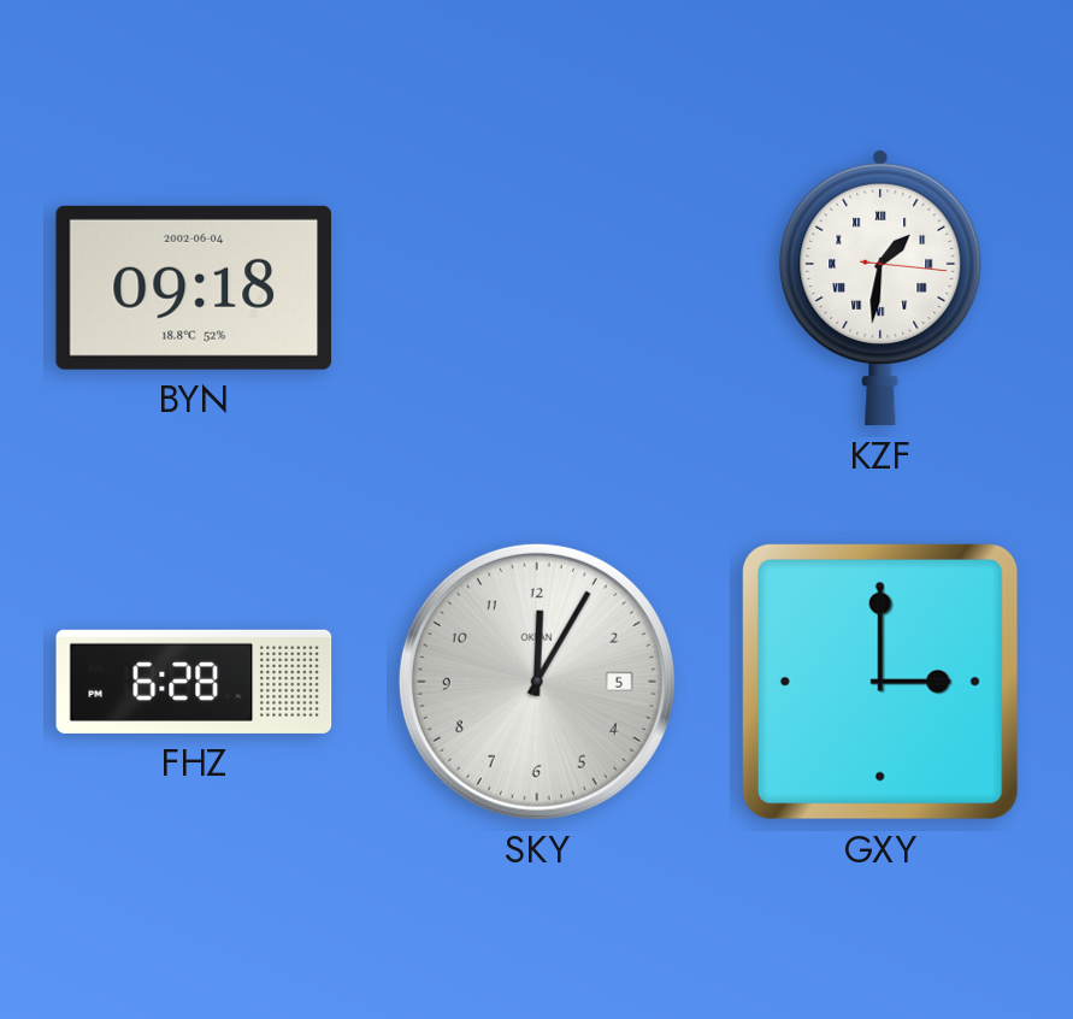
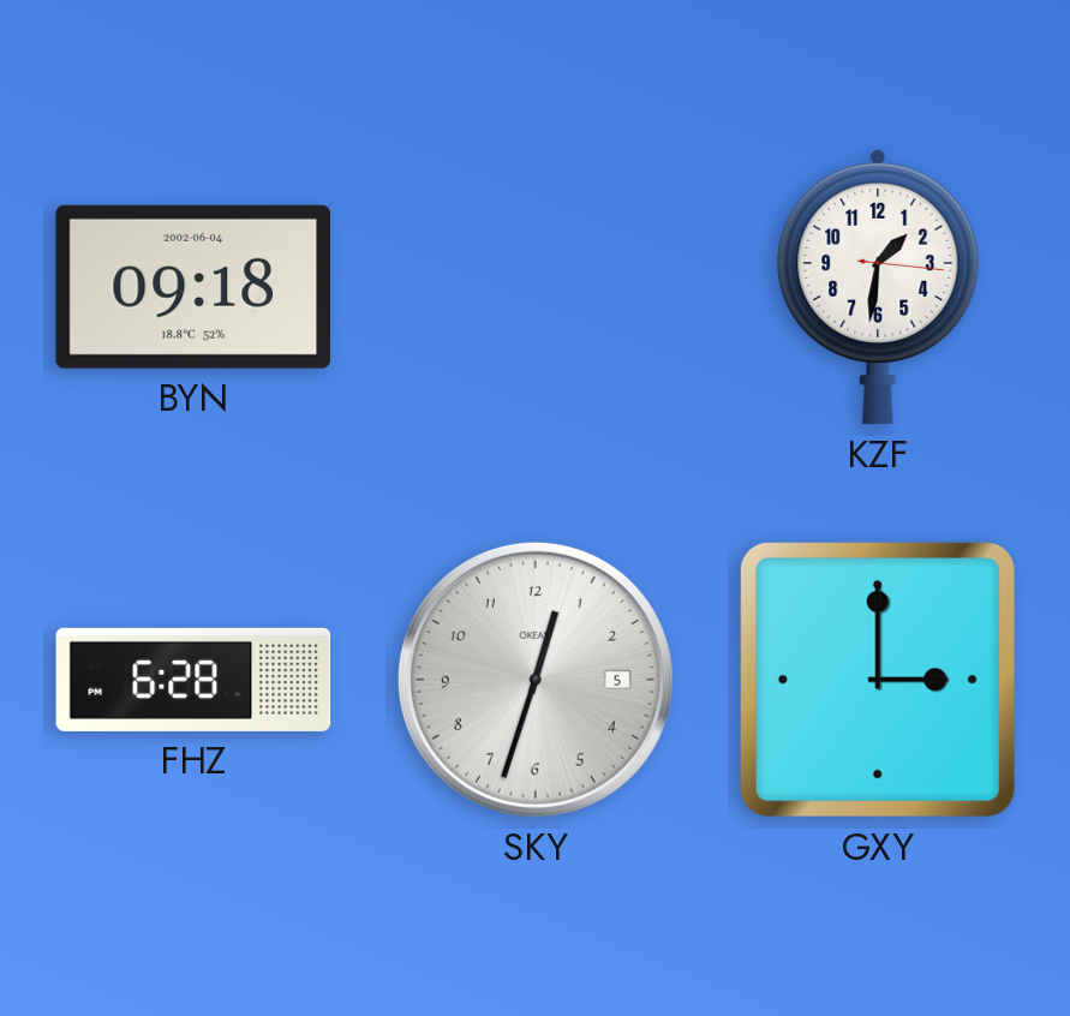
KZF numerals: Roman -> Arabic
SKY: 12:05 -> 12:33
